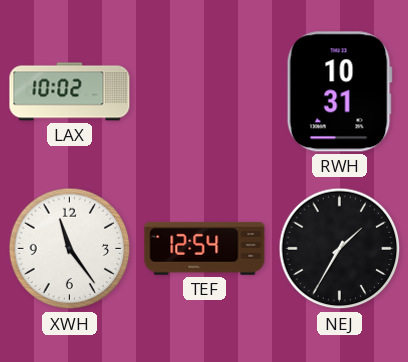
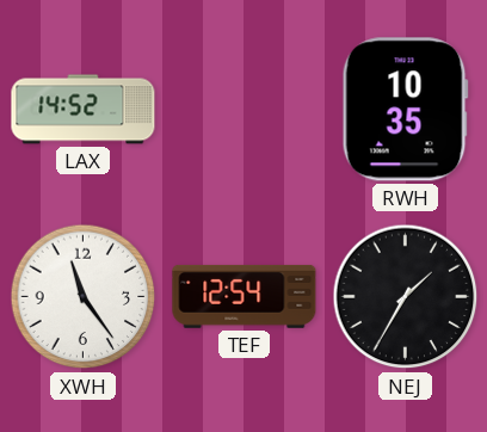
LAX: 10:02 -> 14:52
RWH: 10:31 -> 10:35
